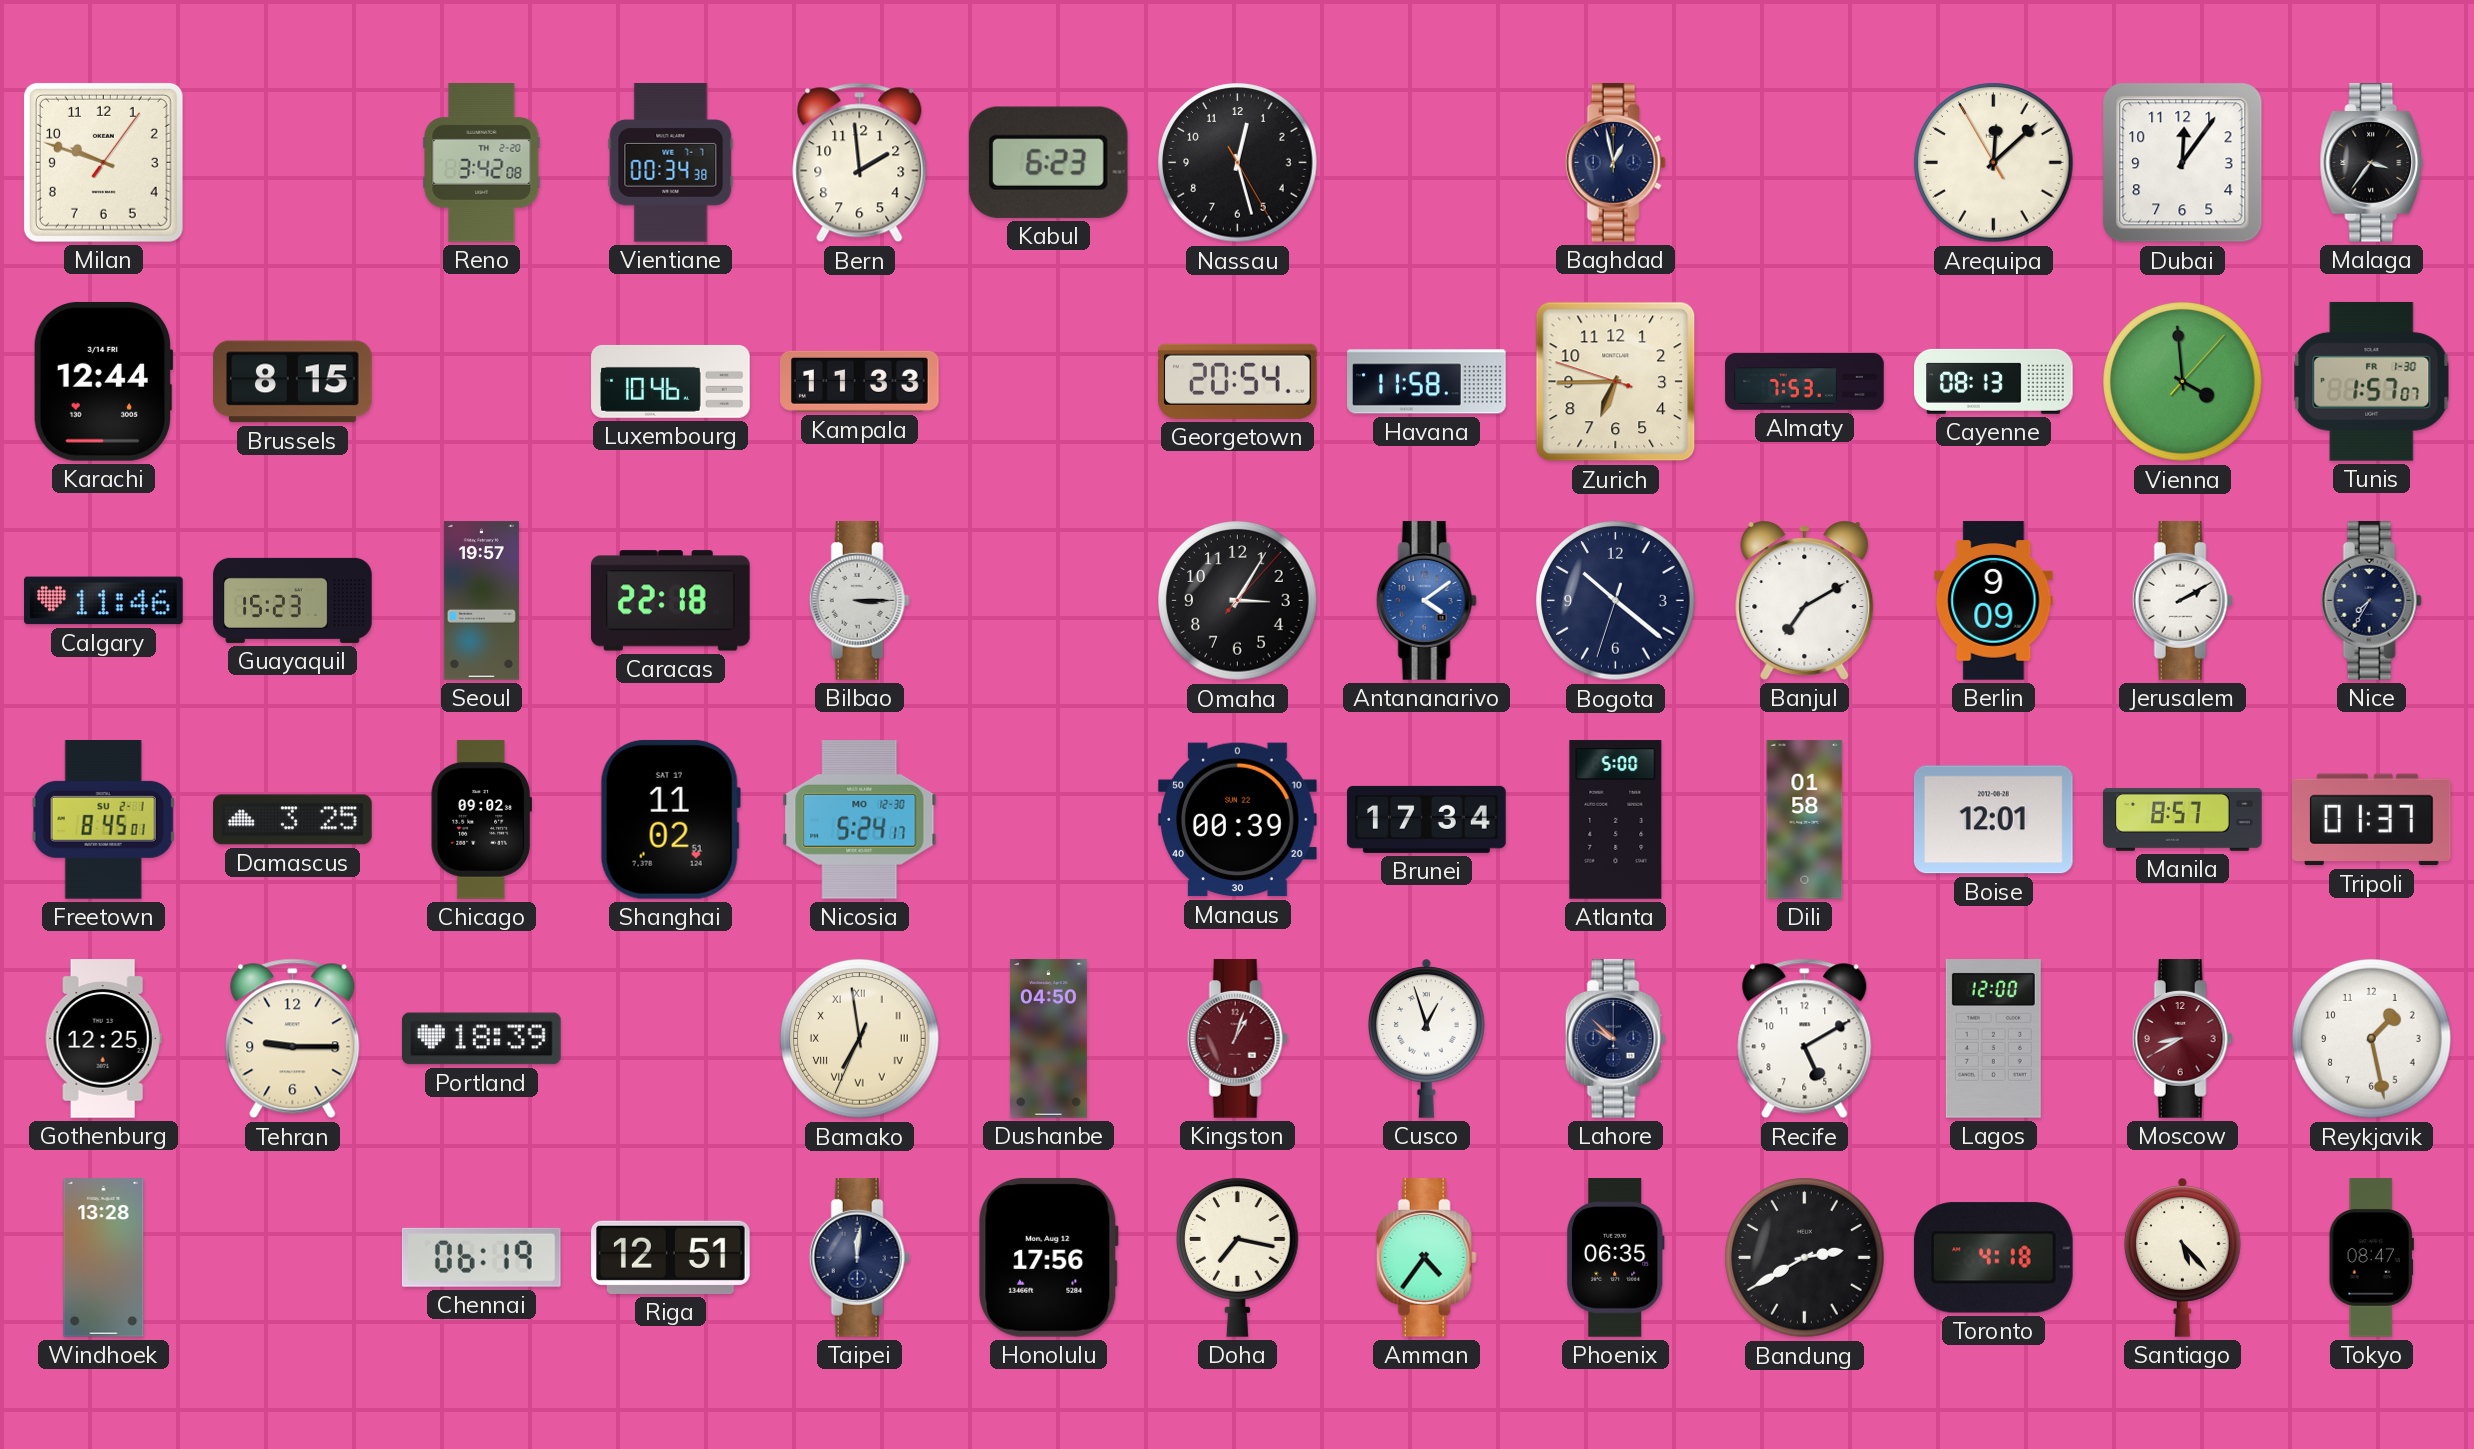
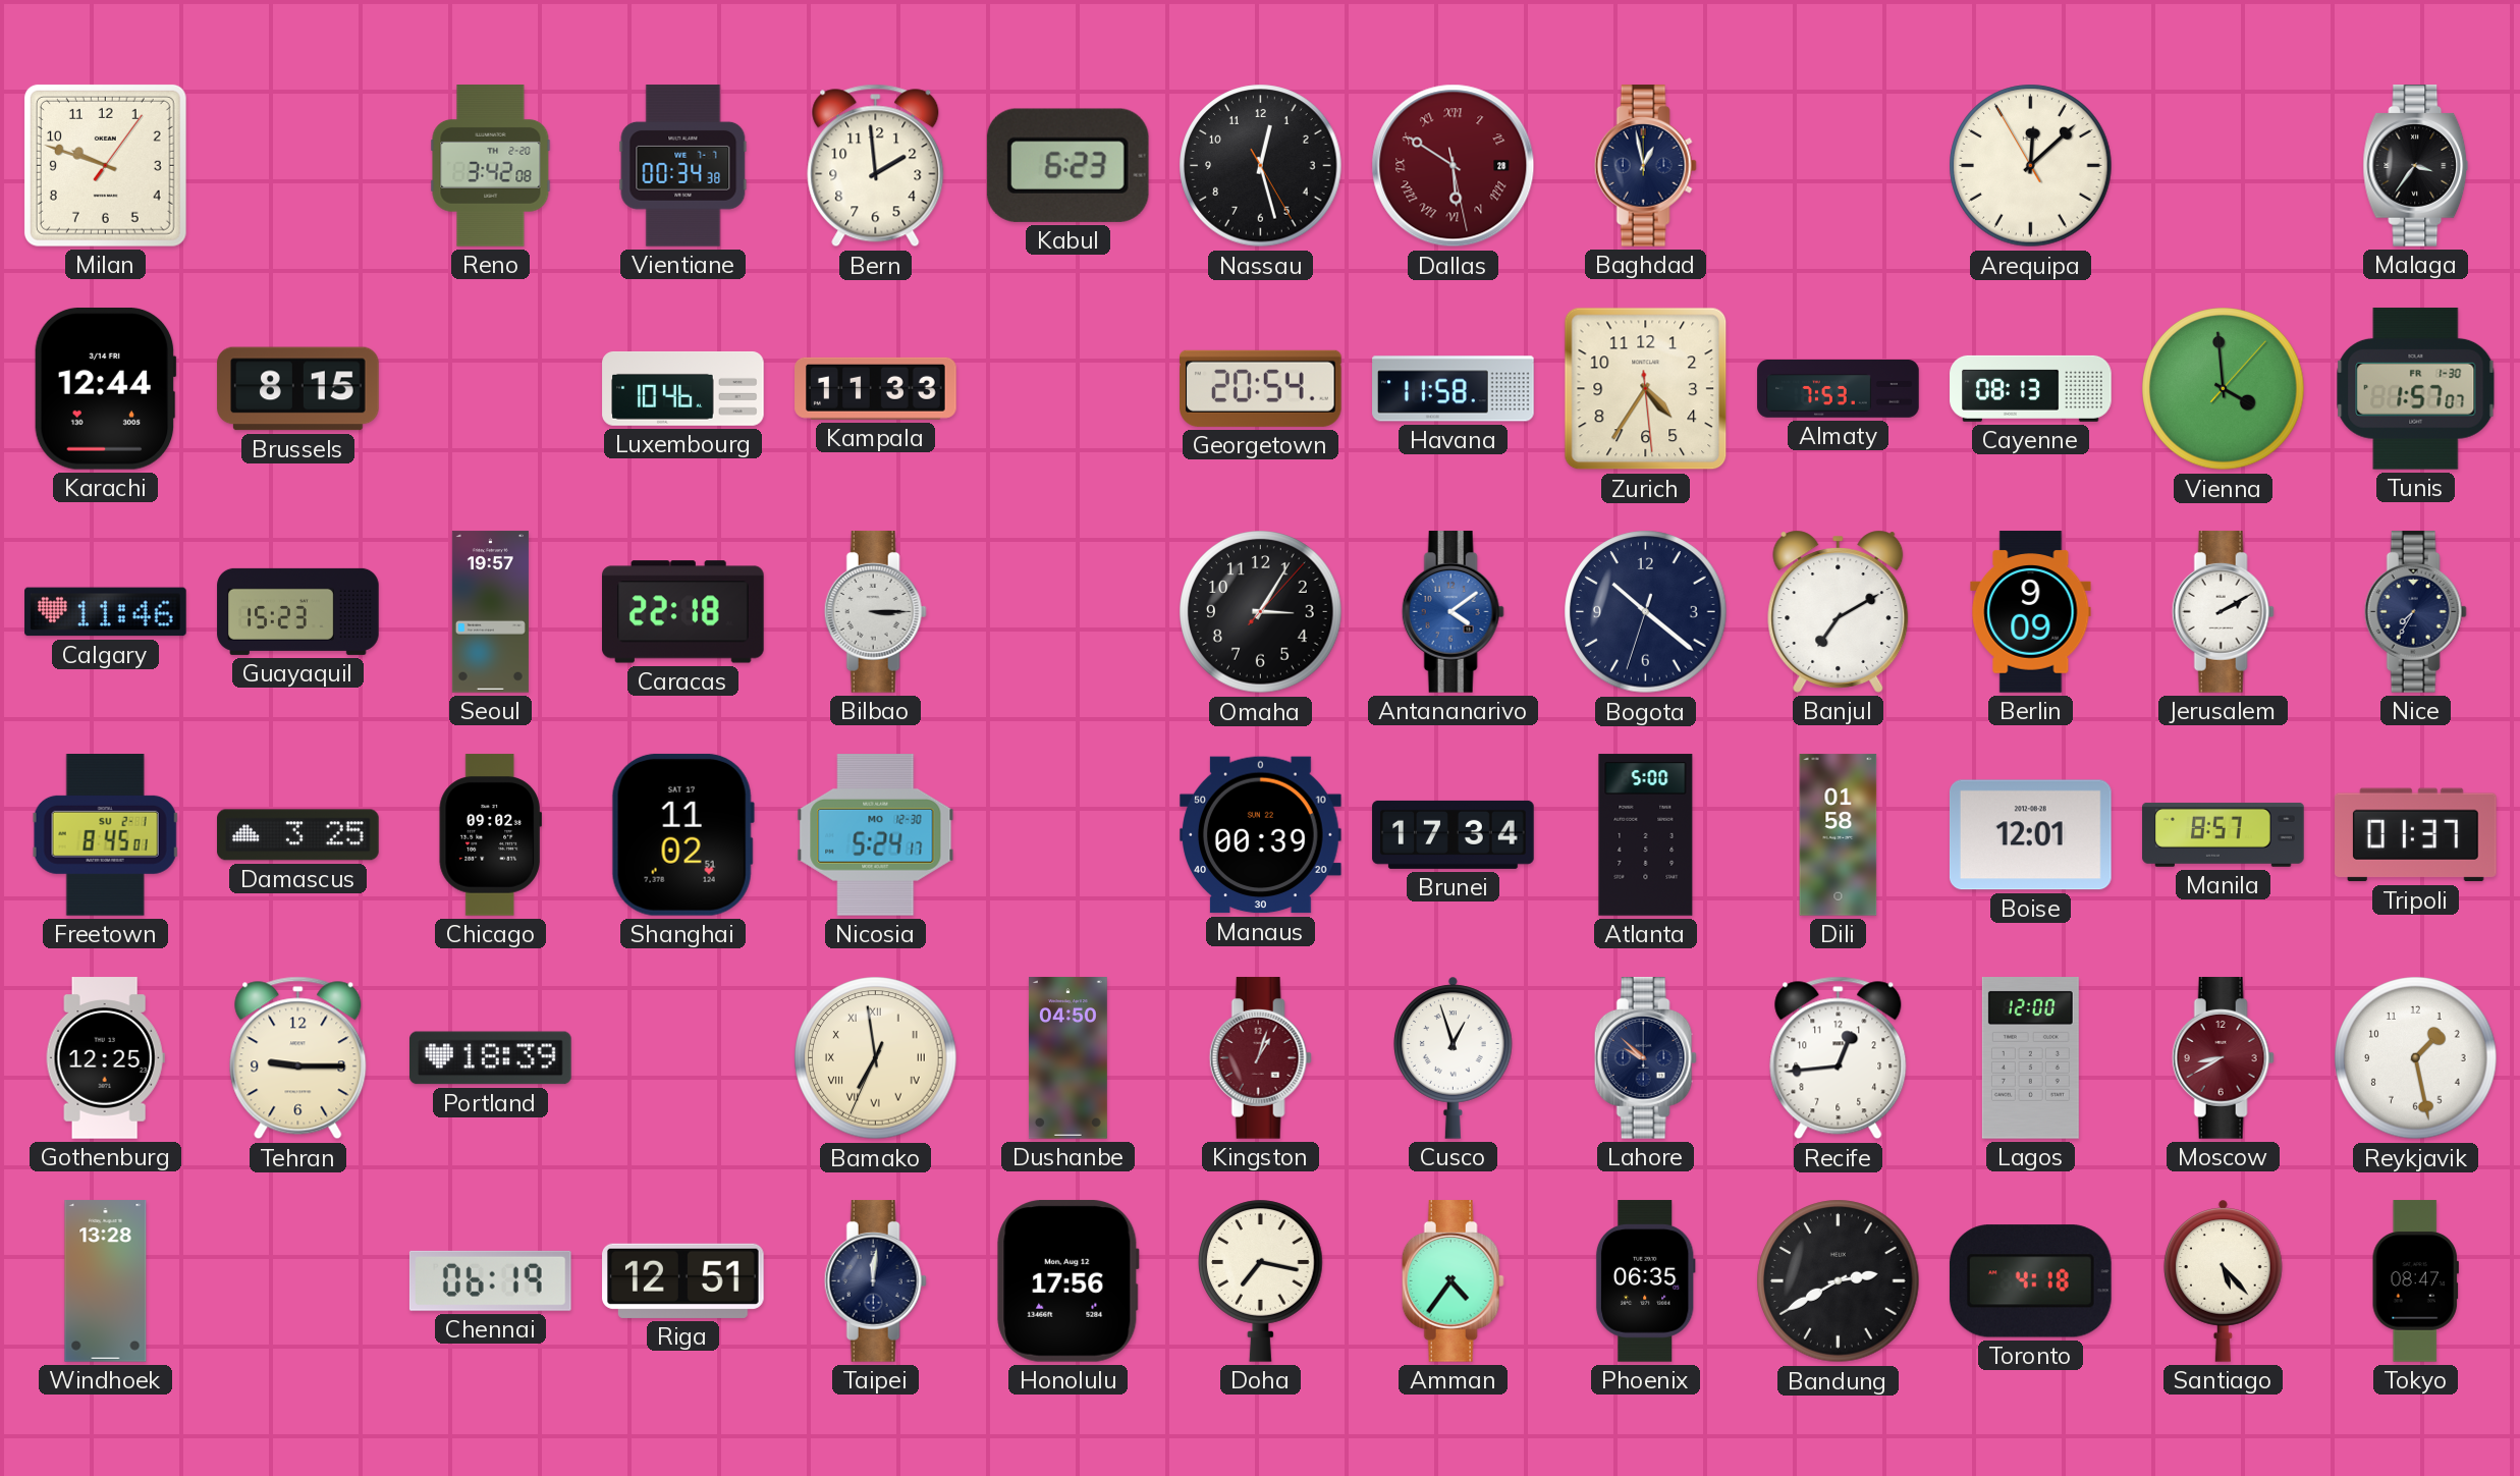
Dallas: none -> 5:50
Dubai: 12:06 -> none
Zurich: 6:44 -> 4:35
Recife: 5:10 -> 12:44
